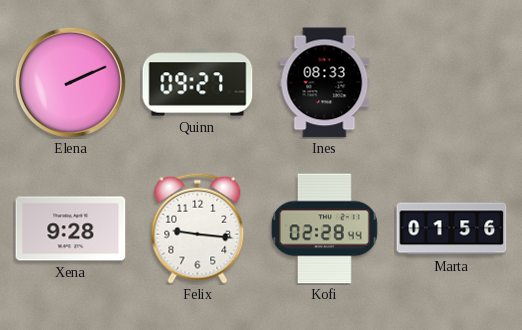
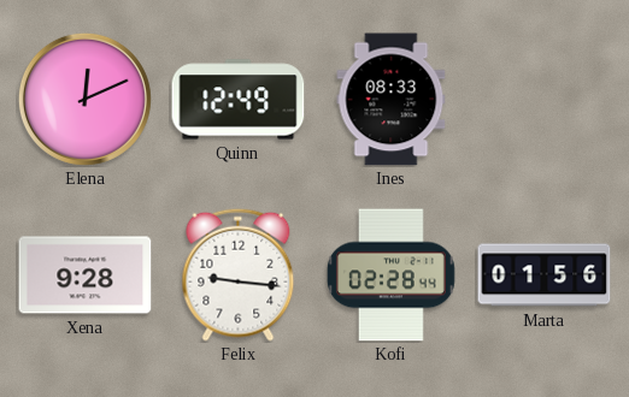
Elena: 2:11 -> 12:11
Quinn: 09:27 -> 12:49
